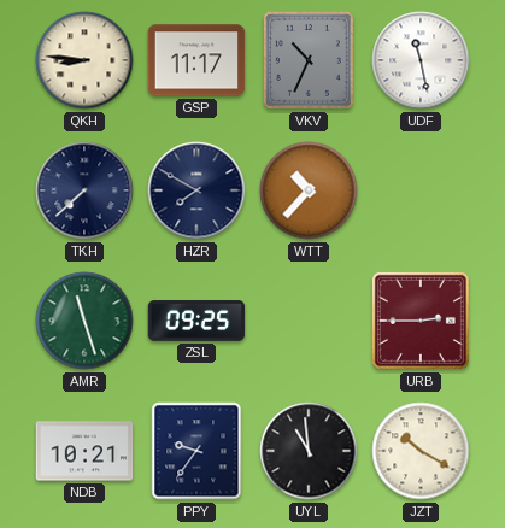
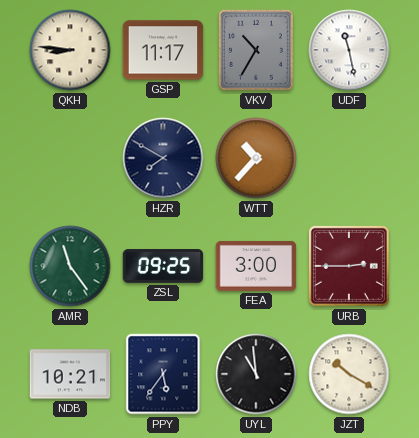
VKV: 10:34 -> 10:35
TKH: 7:38 -> none
AMR: 11:27 -> 11:24
FEA: none -> 3:00
PPY: 9:36 -> 5:36
